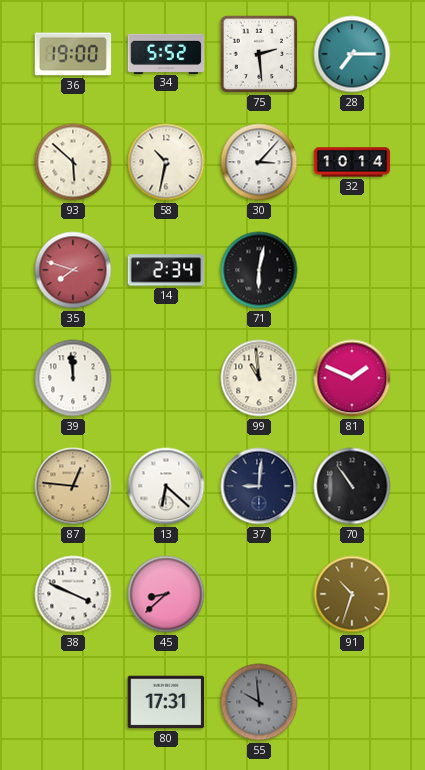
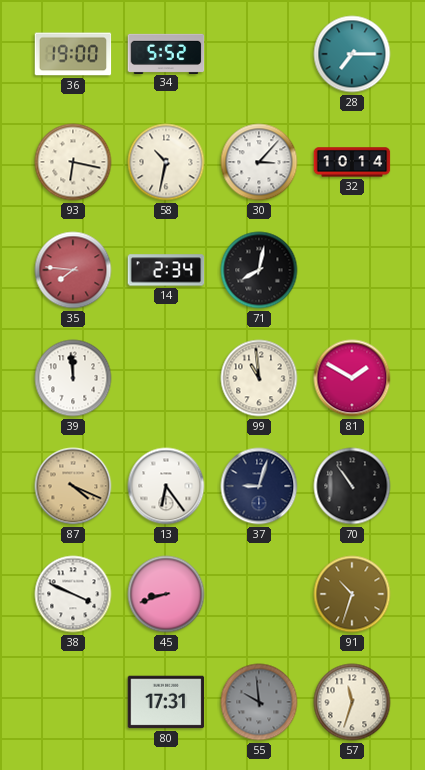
75: 2:29 -> none
93: 5:52 -> 6:17
35: 7:48 -> 7:46
71: 6:02 -> 8:02
81: 1:49 -> 1:50
87: 12:46 -> 4:19
13: 6:22 -> 6:24
37: 9:01 -> 9:03
45: 8:38 -> 8:42
57: none -> 11:33
